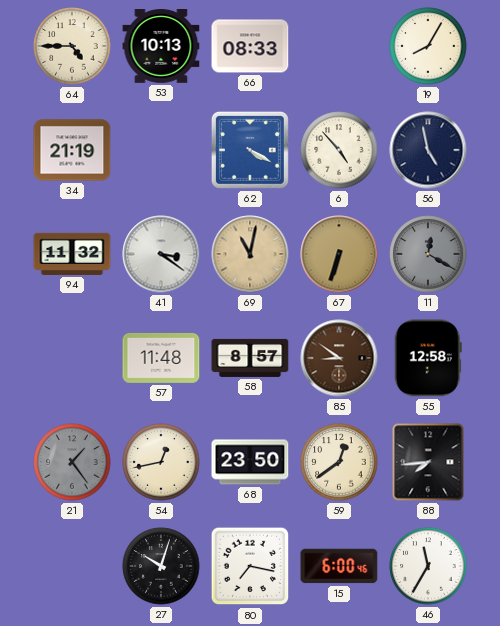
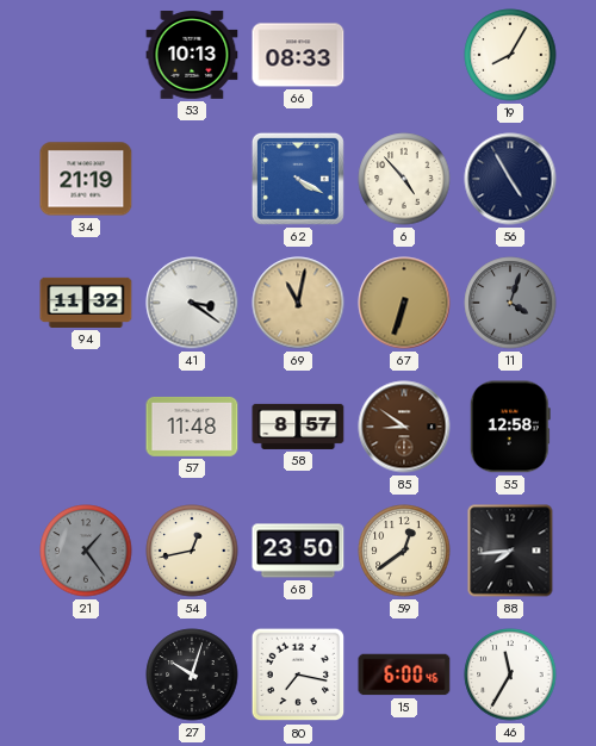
64: 4:45 -> none
56: 4:58 -> 4:55
11: 12:20 -> 4:03
